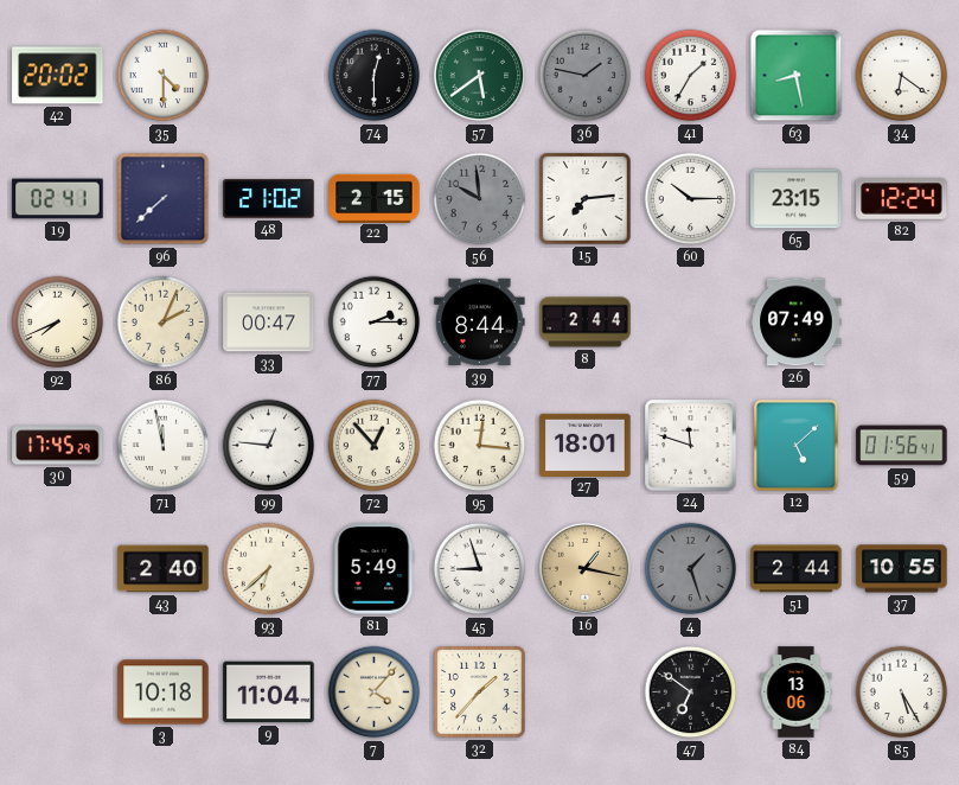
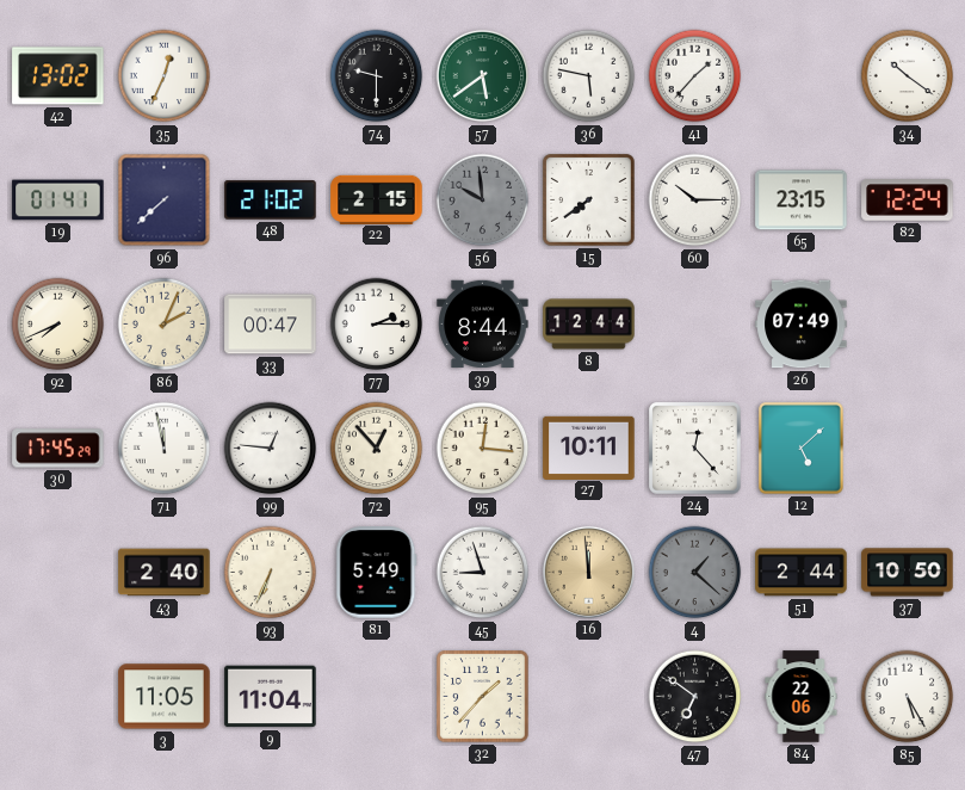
42: 20:02 -> 13:02
35: 4:30 -> 12:34
74: 12:30 -> 9:30
36: 1:47 -> 5:47
36 dial: grey -> white
41: 1:35 -> 1:37
63: 8:28 -> none
34: 6:21 -> 10:21
19: 02:41 -> 01:41
15: 7:14 -> 7:39
8: 2:44 -> 12:44
27: 18:01 -> 10:11
24: 11:48 -> 12:23
59: 01:56 -> none
93: 6:38 -> 6:34
16: 1:17 -> 11:59
4: 1:27 -> 1:22
37: 10:55 -> 10:50
3: 10:18 -> 11:05
7: 4:07 -> none
84: 13:06 -> 22:06
